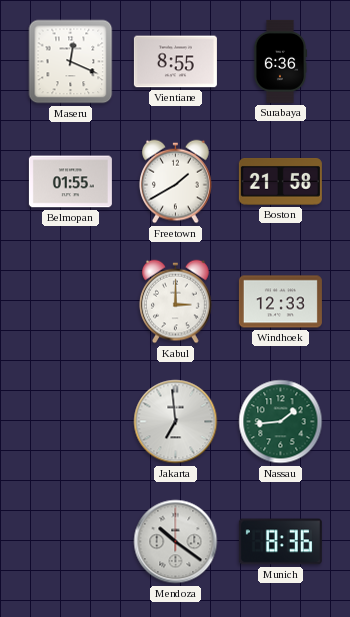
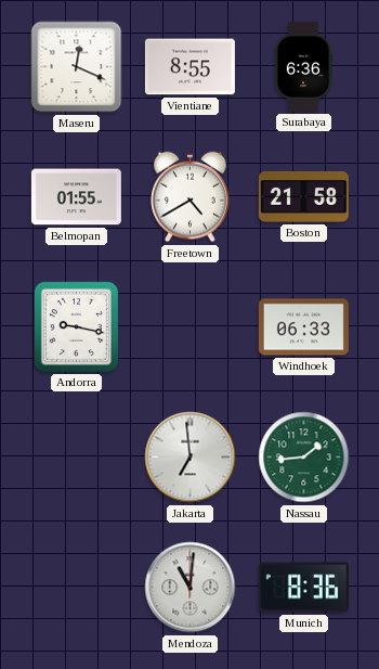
Freetown: 1:40 -> 4:40
Andorra: none -> 9:17
Kabul: 3:00 -> none
Windhoek: 12:33 -> 06:33
Mendoza: 10:21 -> 11:01
